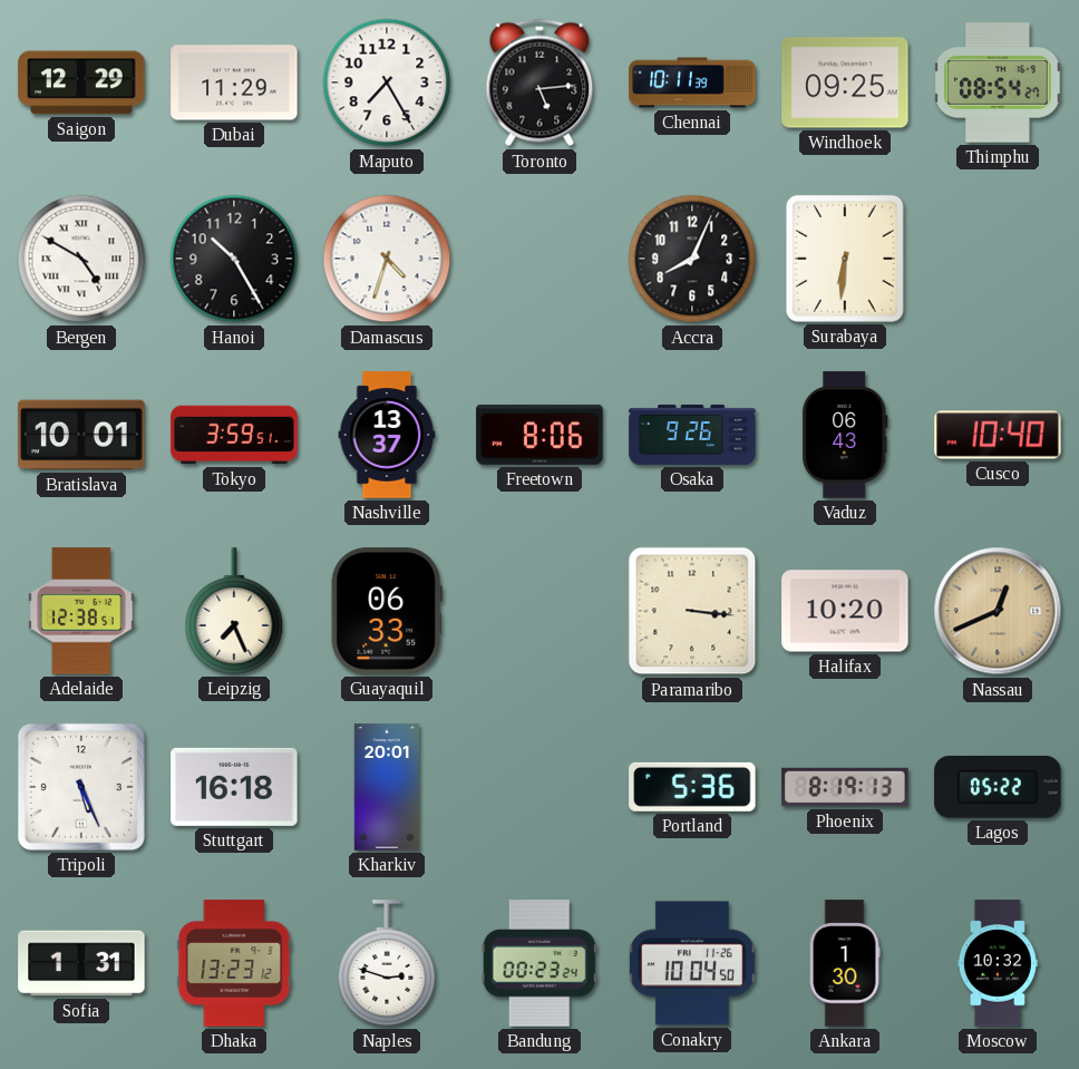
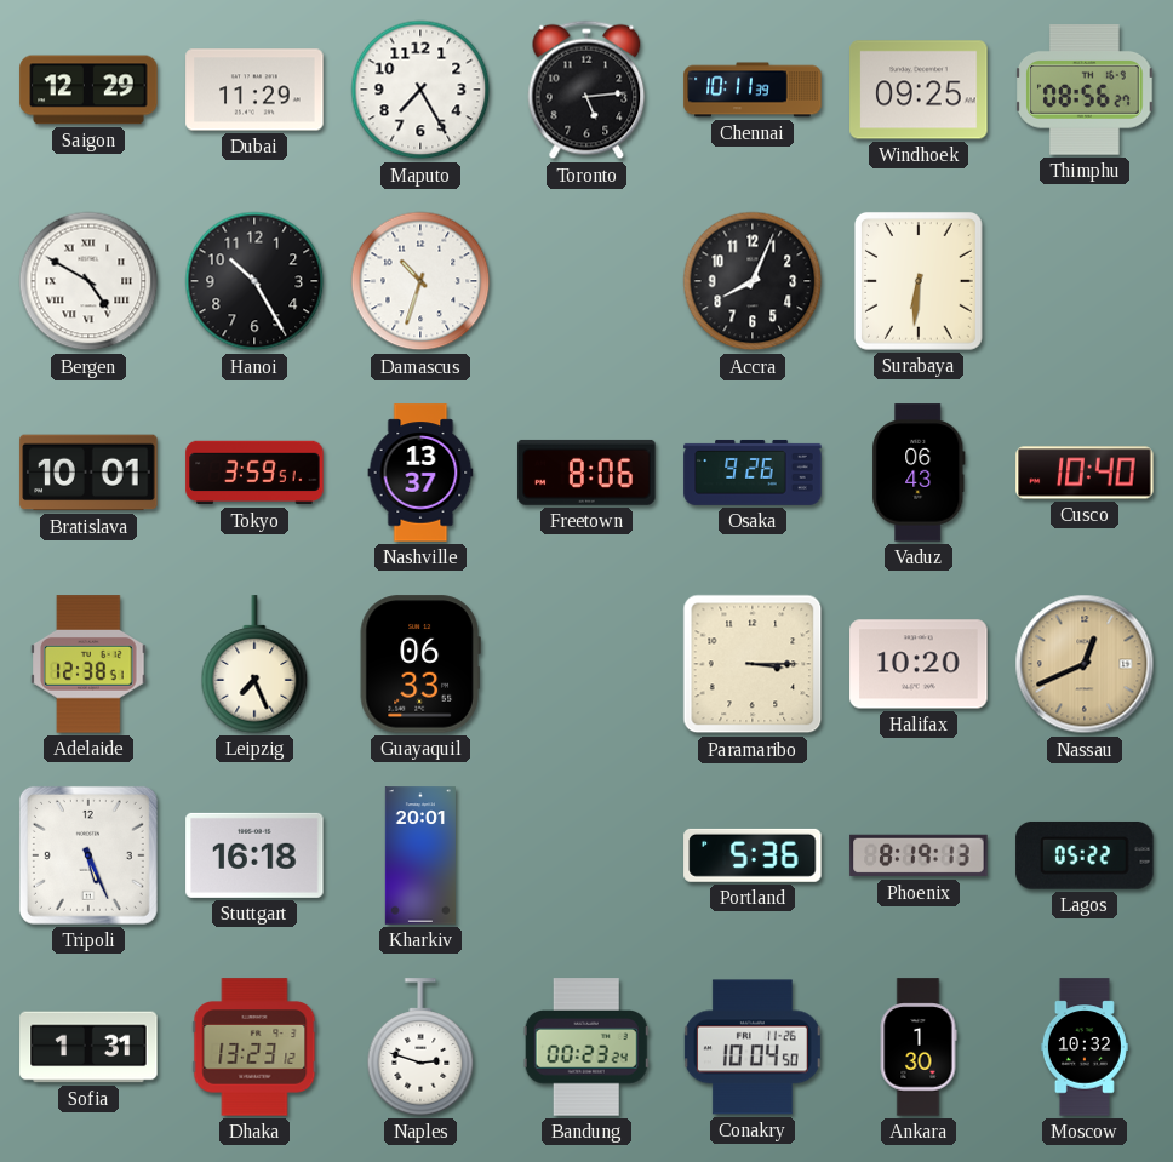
Thimphu: 08:54 -> 08:56
Damascus: 4:33 -> 10:33
Paramaribo: 3:16 -> 3:15
